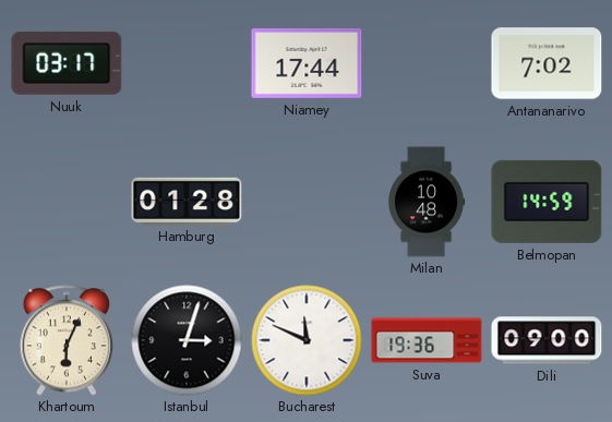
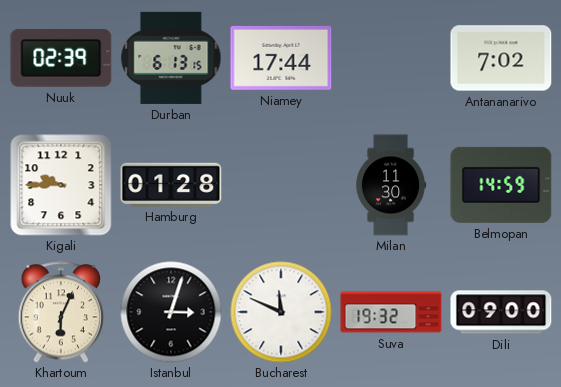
Nuuk: 03:17 -> 02:39
Durban: none -> 6:13
Kigali: none -> 9:45
Milan: 10:48 -> 11:30
Suva: 19:36 -> 19:32
